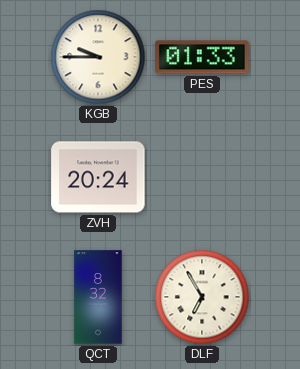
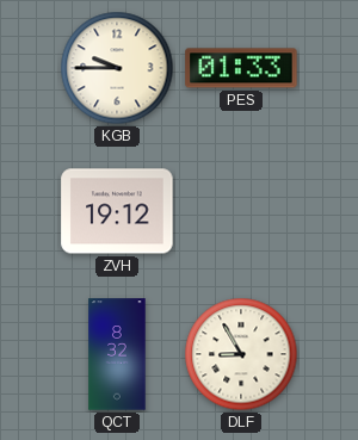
ZVH: 20:24 -> 19:12
DLF: 6:55 -> 8:55
